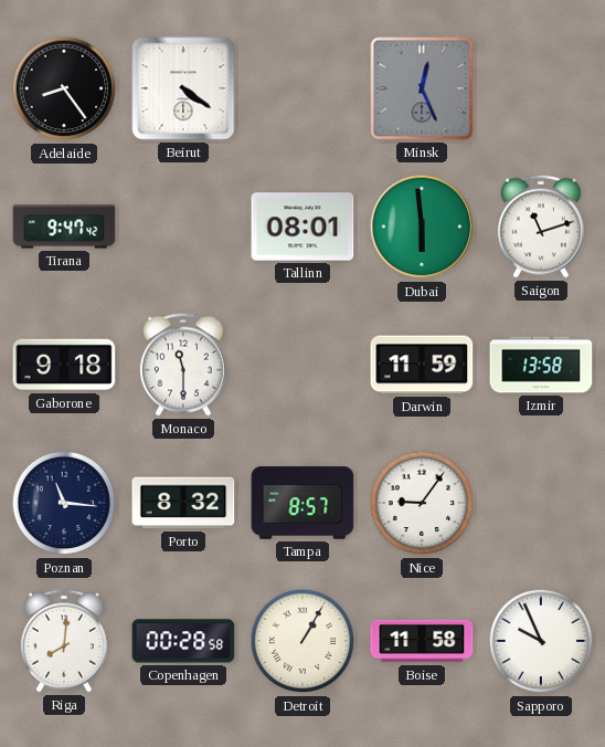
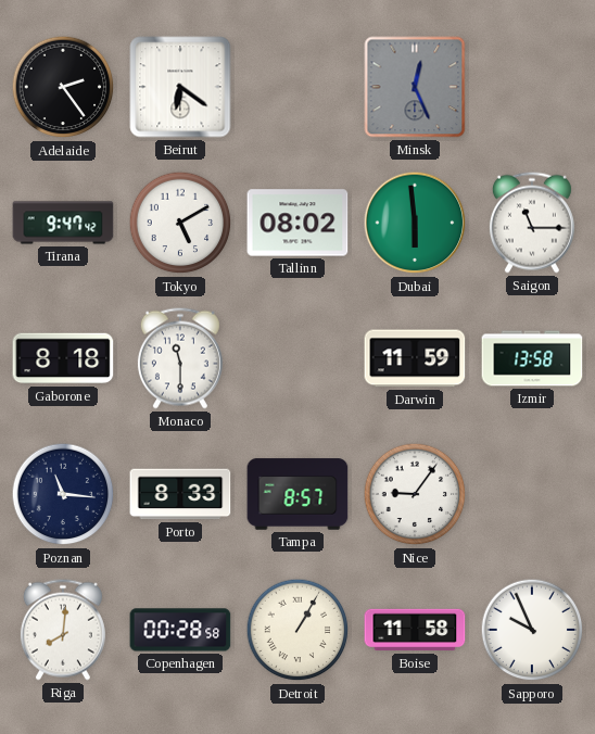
Adelaide: 8:24 -> 2:24
Beirut: 4:21 -> 6:21
Tokyo: none -> 5:10
Tallinn: 08:01 -> 08:02
Saigon: 11:12 -> 11:15
Gaborone: 9:18 -> 8:18
Porto: 8:32 -> 8:33
